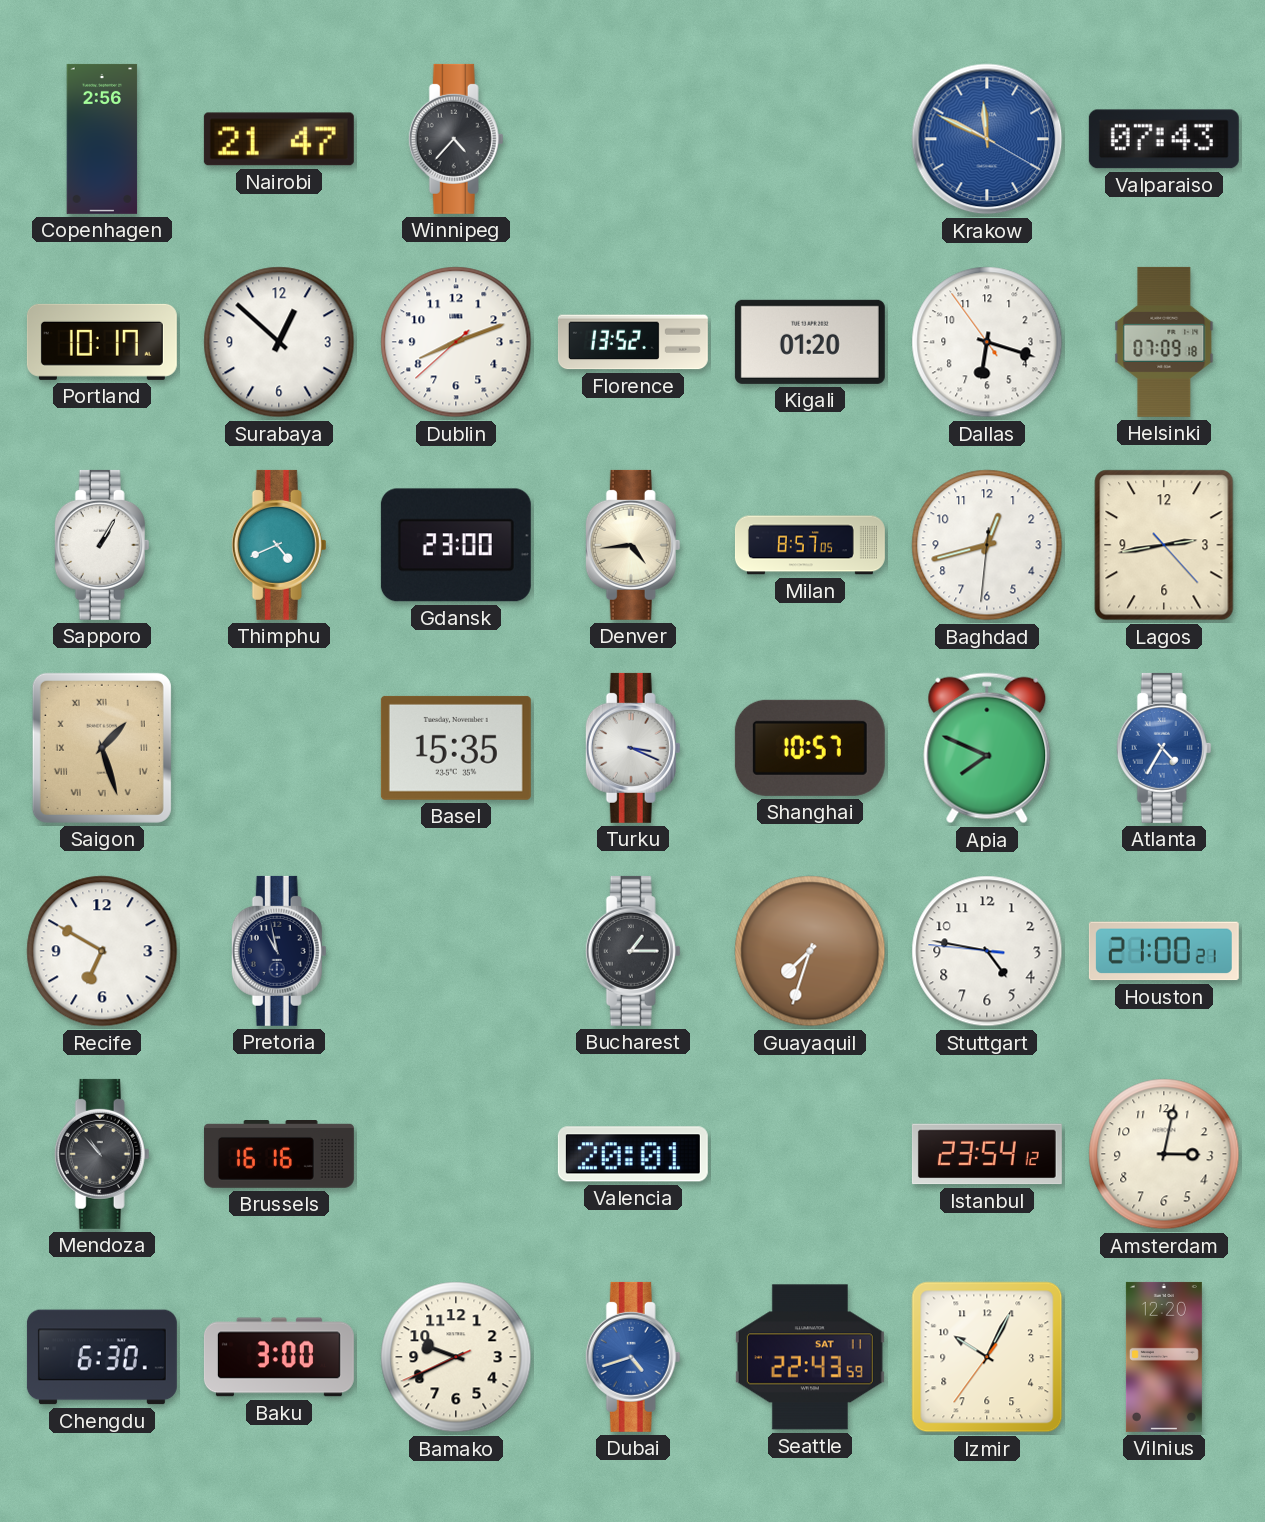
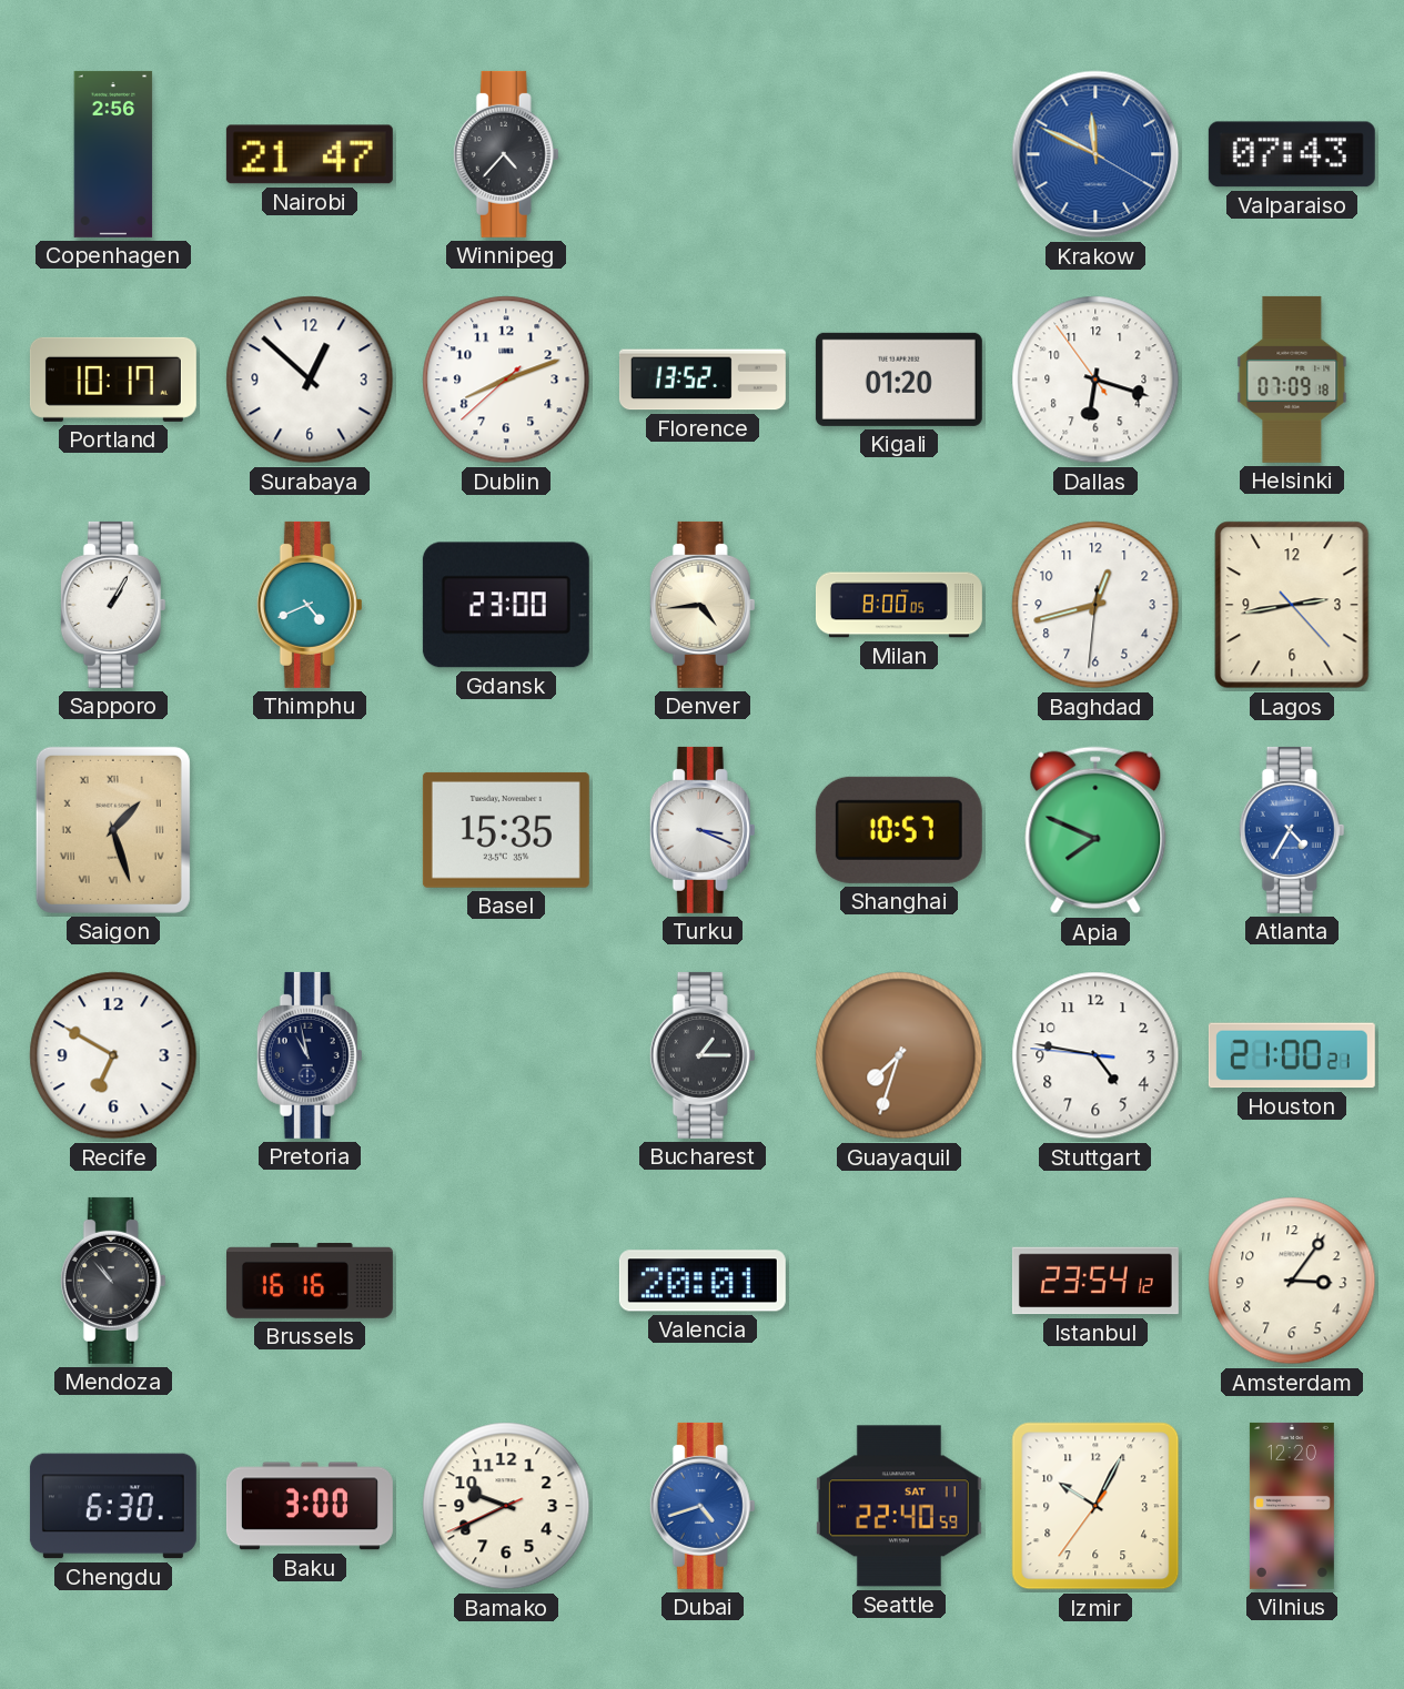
Milan: 8:57 -> 8:00
Amsterdam: 3:02 -> 3:06
Seattle: 22:43 -> 22:40
